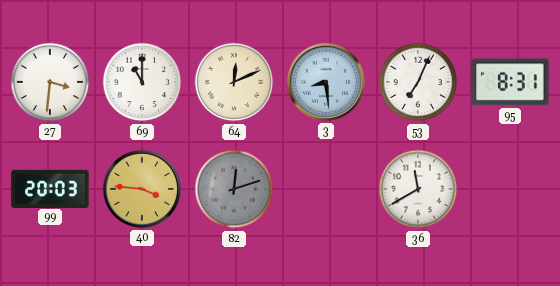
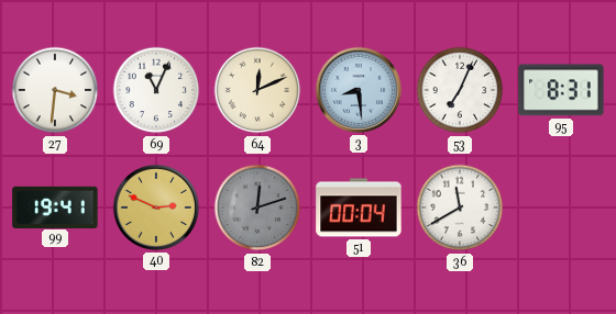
69: 11:00 -> 11:04
99: 20:03 -> 19:41
40: 3:46 -> 2:49
51: none -> 00:04
